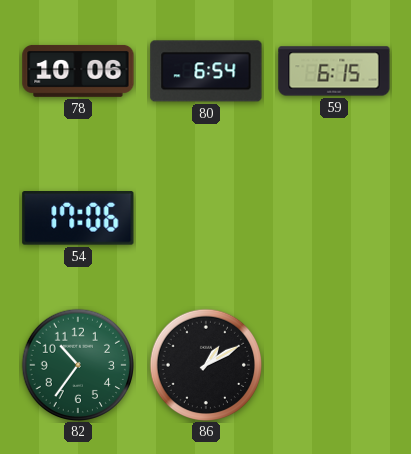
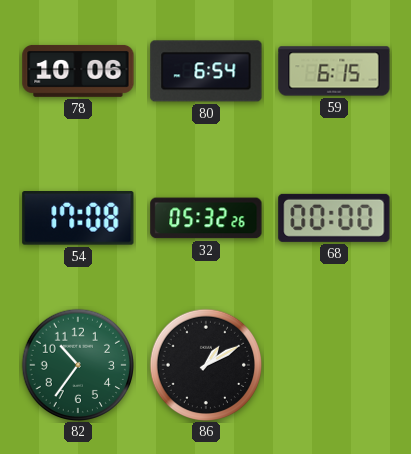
54: 17:06 -> 17:08
32: none -> 05:32
68: none -> 00:00
